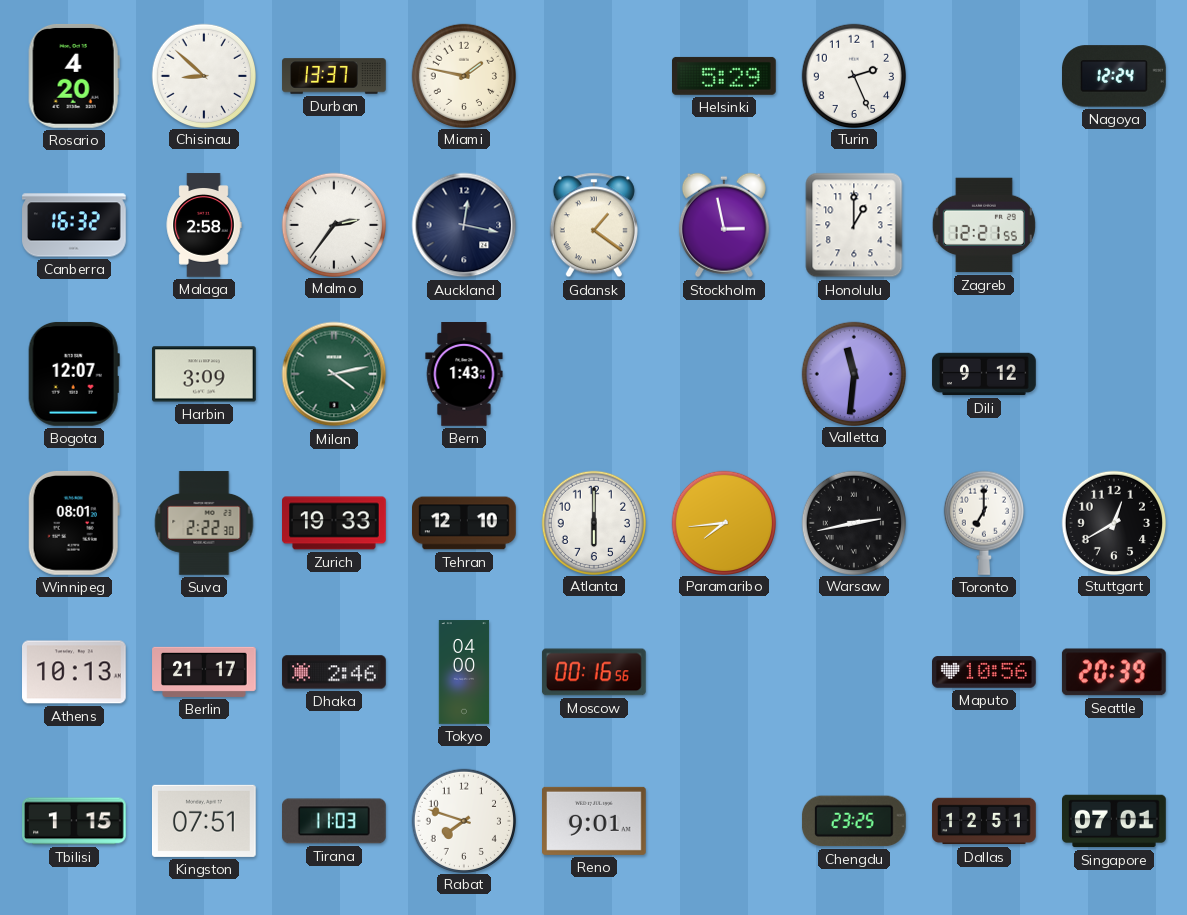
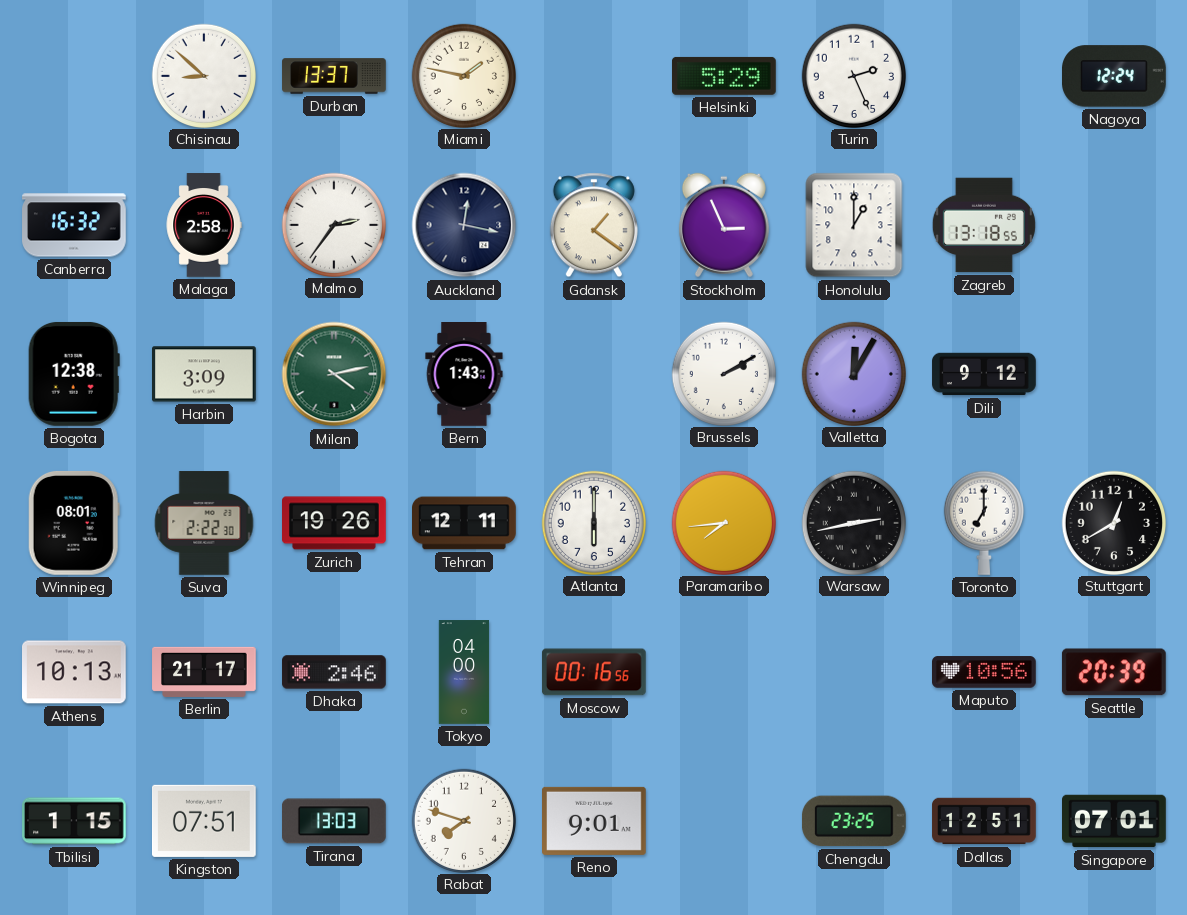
Rosario: 4:20 -> none
Stockholm: 2:58 -> 2:56
Zagreb: 12:21 -> 13:18
Bogota: 12:07 -> 12:38
Brussels: none -> 2:10
Valletta: 11:31 -> 12:05
Zurich: 19:33 -> 19:26
Tehran: 12:10 -> 12:11
Tirana: 11:03 -> 13:03
